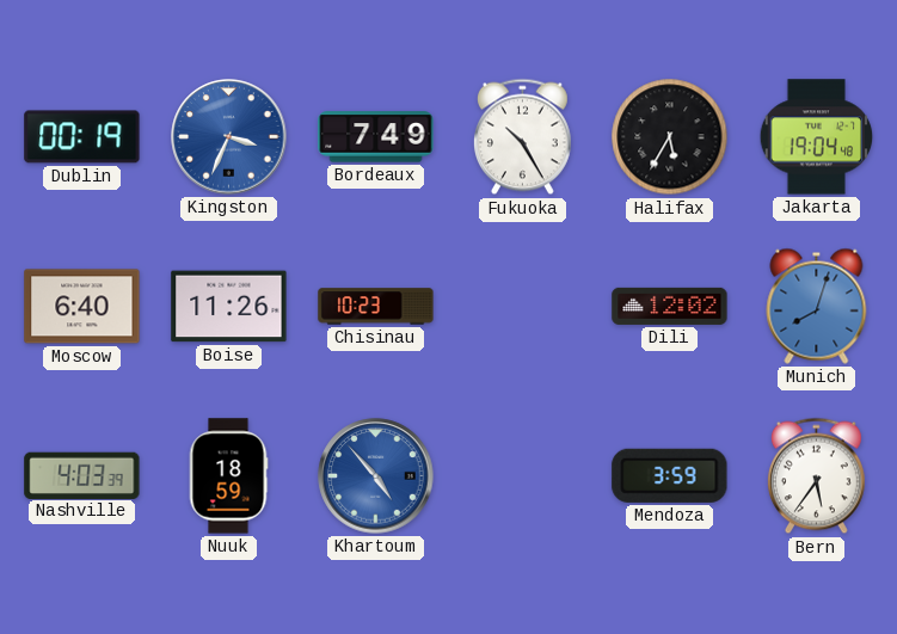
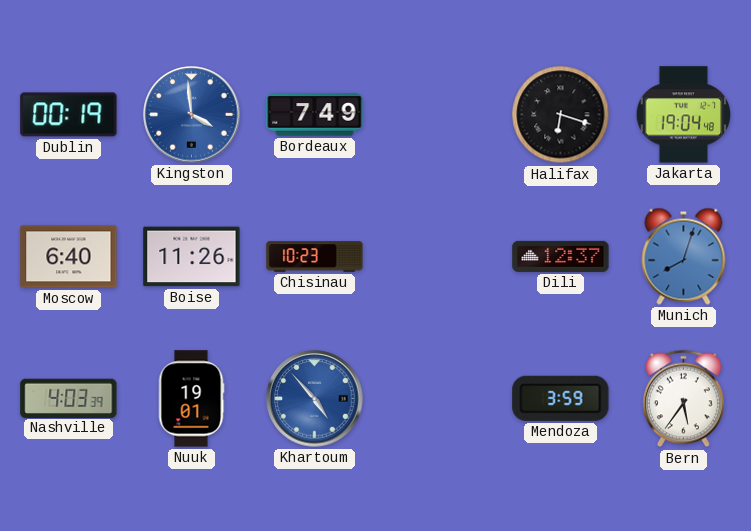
Kingston: 3:34 -> 3:59
Fukuoka: 10:25 -> none
Halifax: 5:35 -> 6:18
Dili: 12:02 -> 12:37
Nuuk: 18:59 -> 19:01
